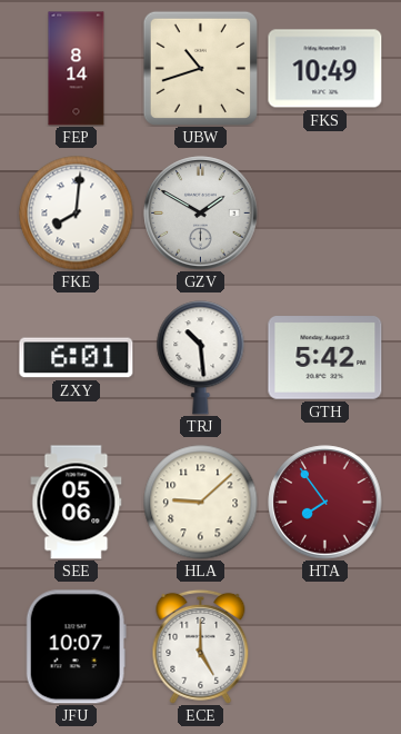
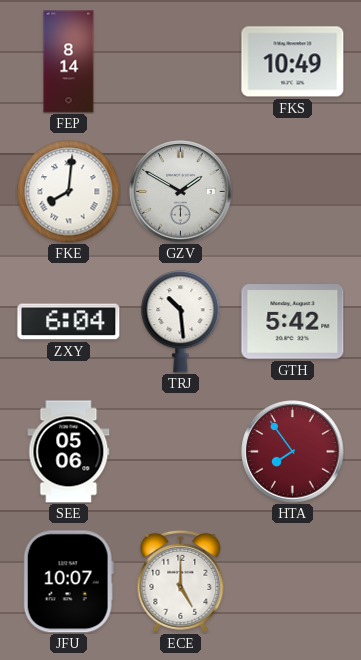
UBW: 10:42 -> none
ZXY: 6:01 -> 6:04
HLA: 9:08 -> none
